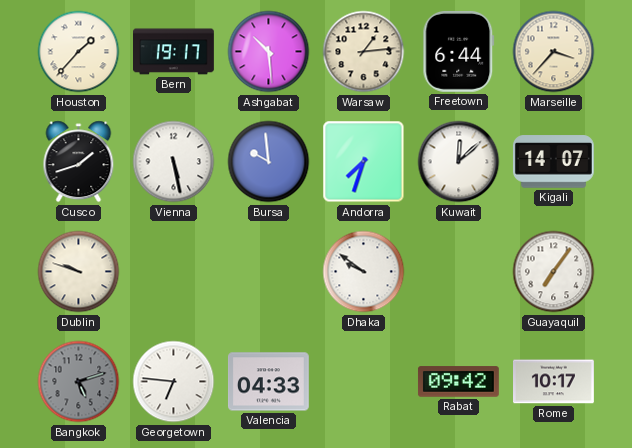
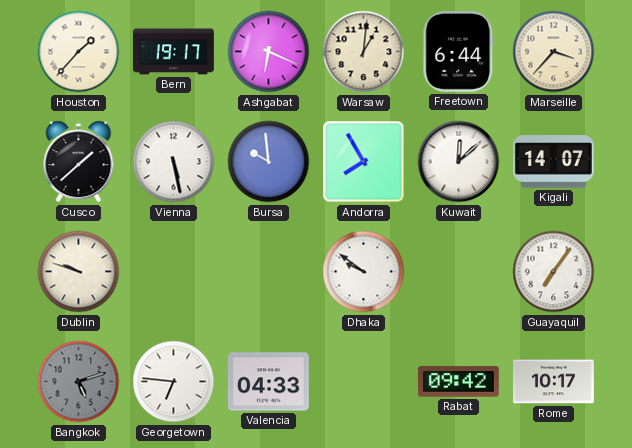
Ashgabat: 10:29 -> 6:19
Warsaw: 1:14 -> 1:01
Cusco: 1:42 -> 1:38
Andorra: 7:33 -> 7:55
